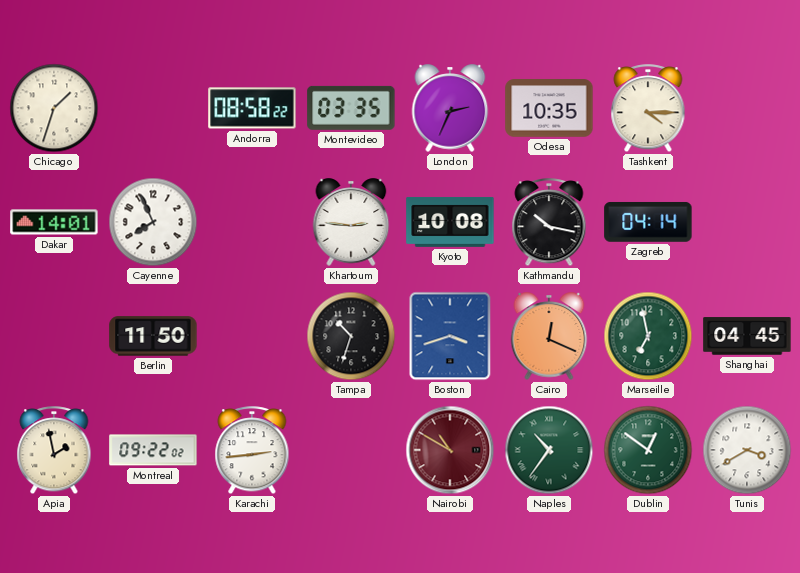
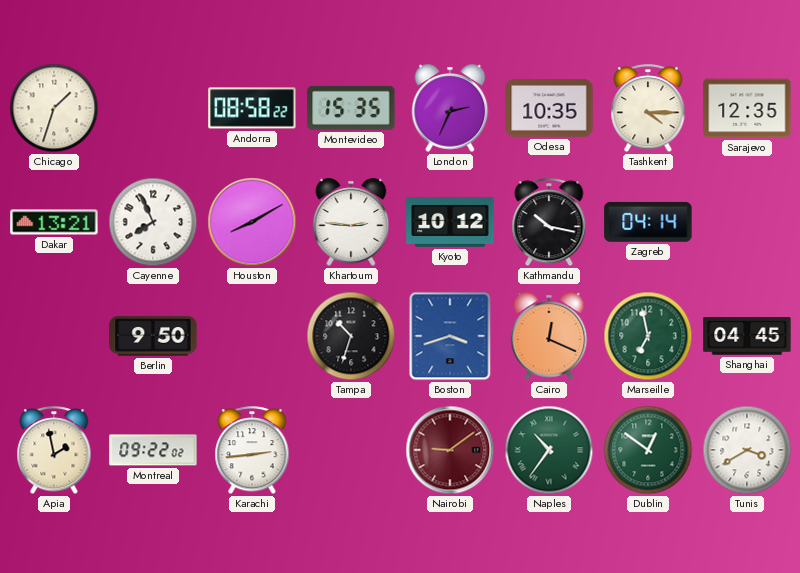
Montevideo: 03:35 -> 15:35
Sarajevo: none -> 12:35
Dakar: 14:01 -> 13:21
Houston: none -> 8:10
Kyoto: 10:08 -> 10:12
Berlin: 11:50 -> 9:50
Nairobi: 10:50 -> 9:09
